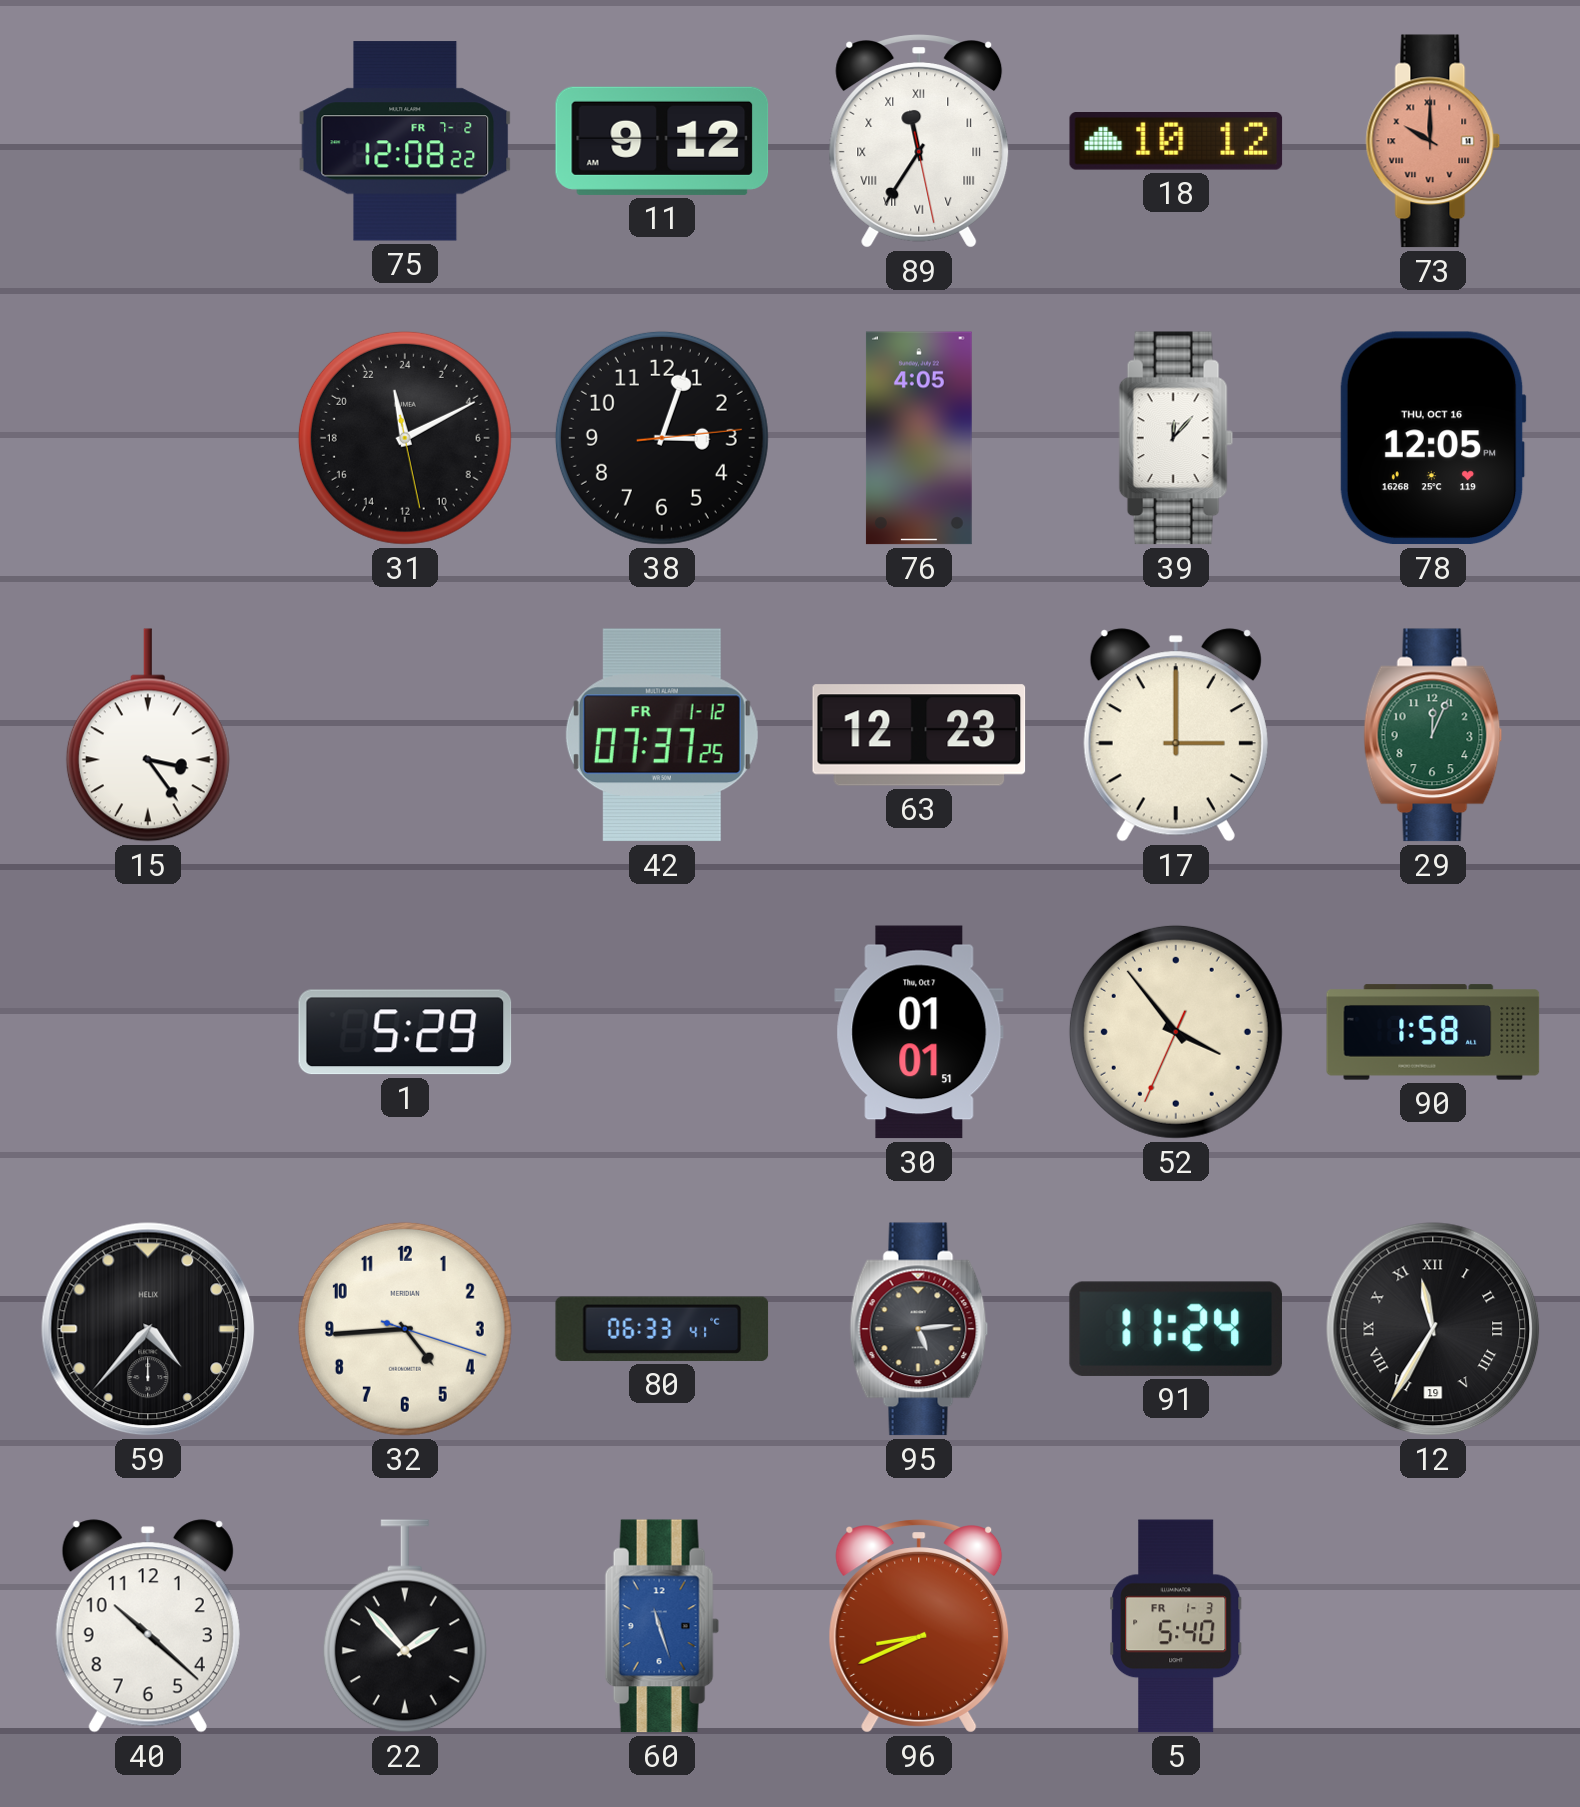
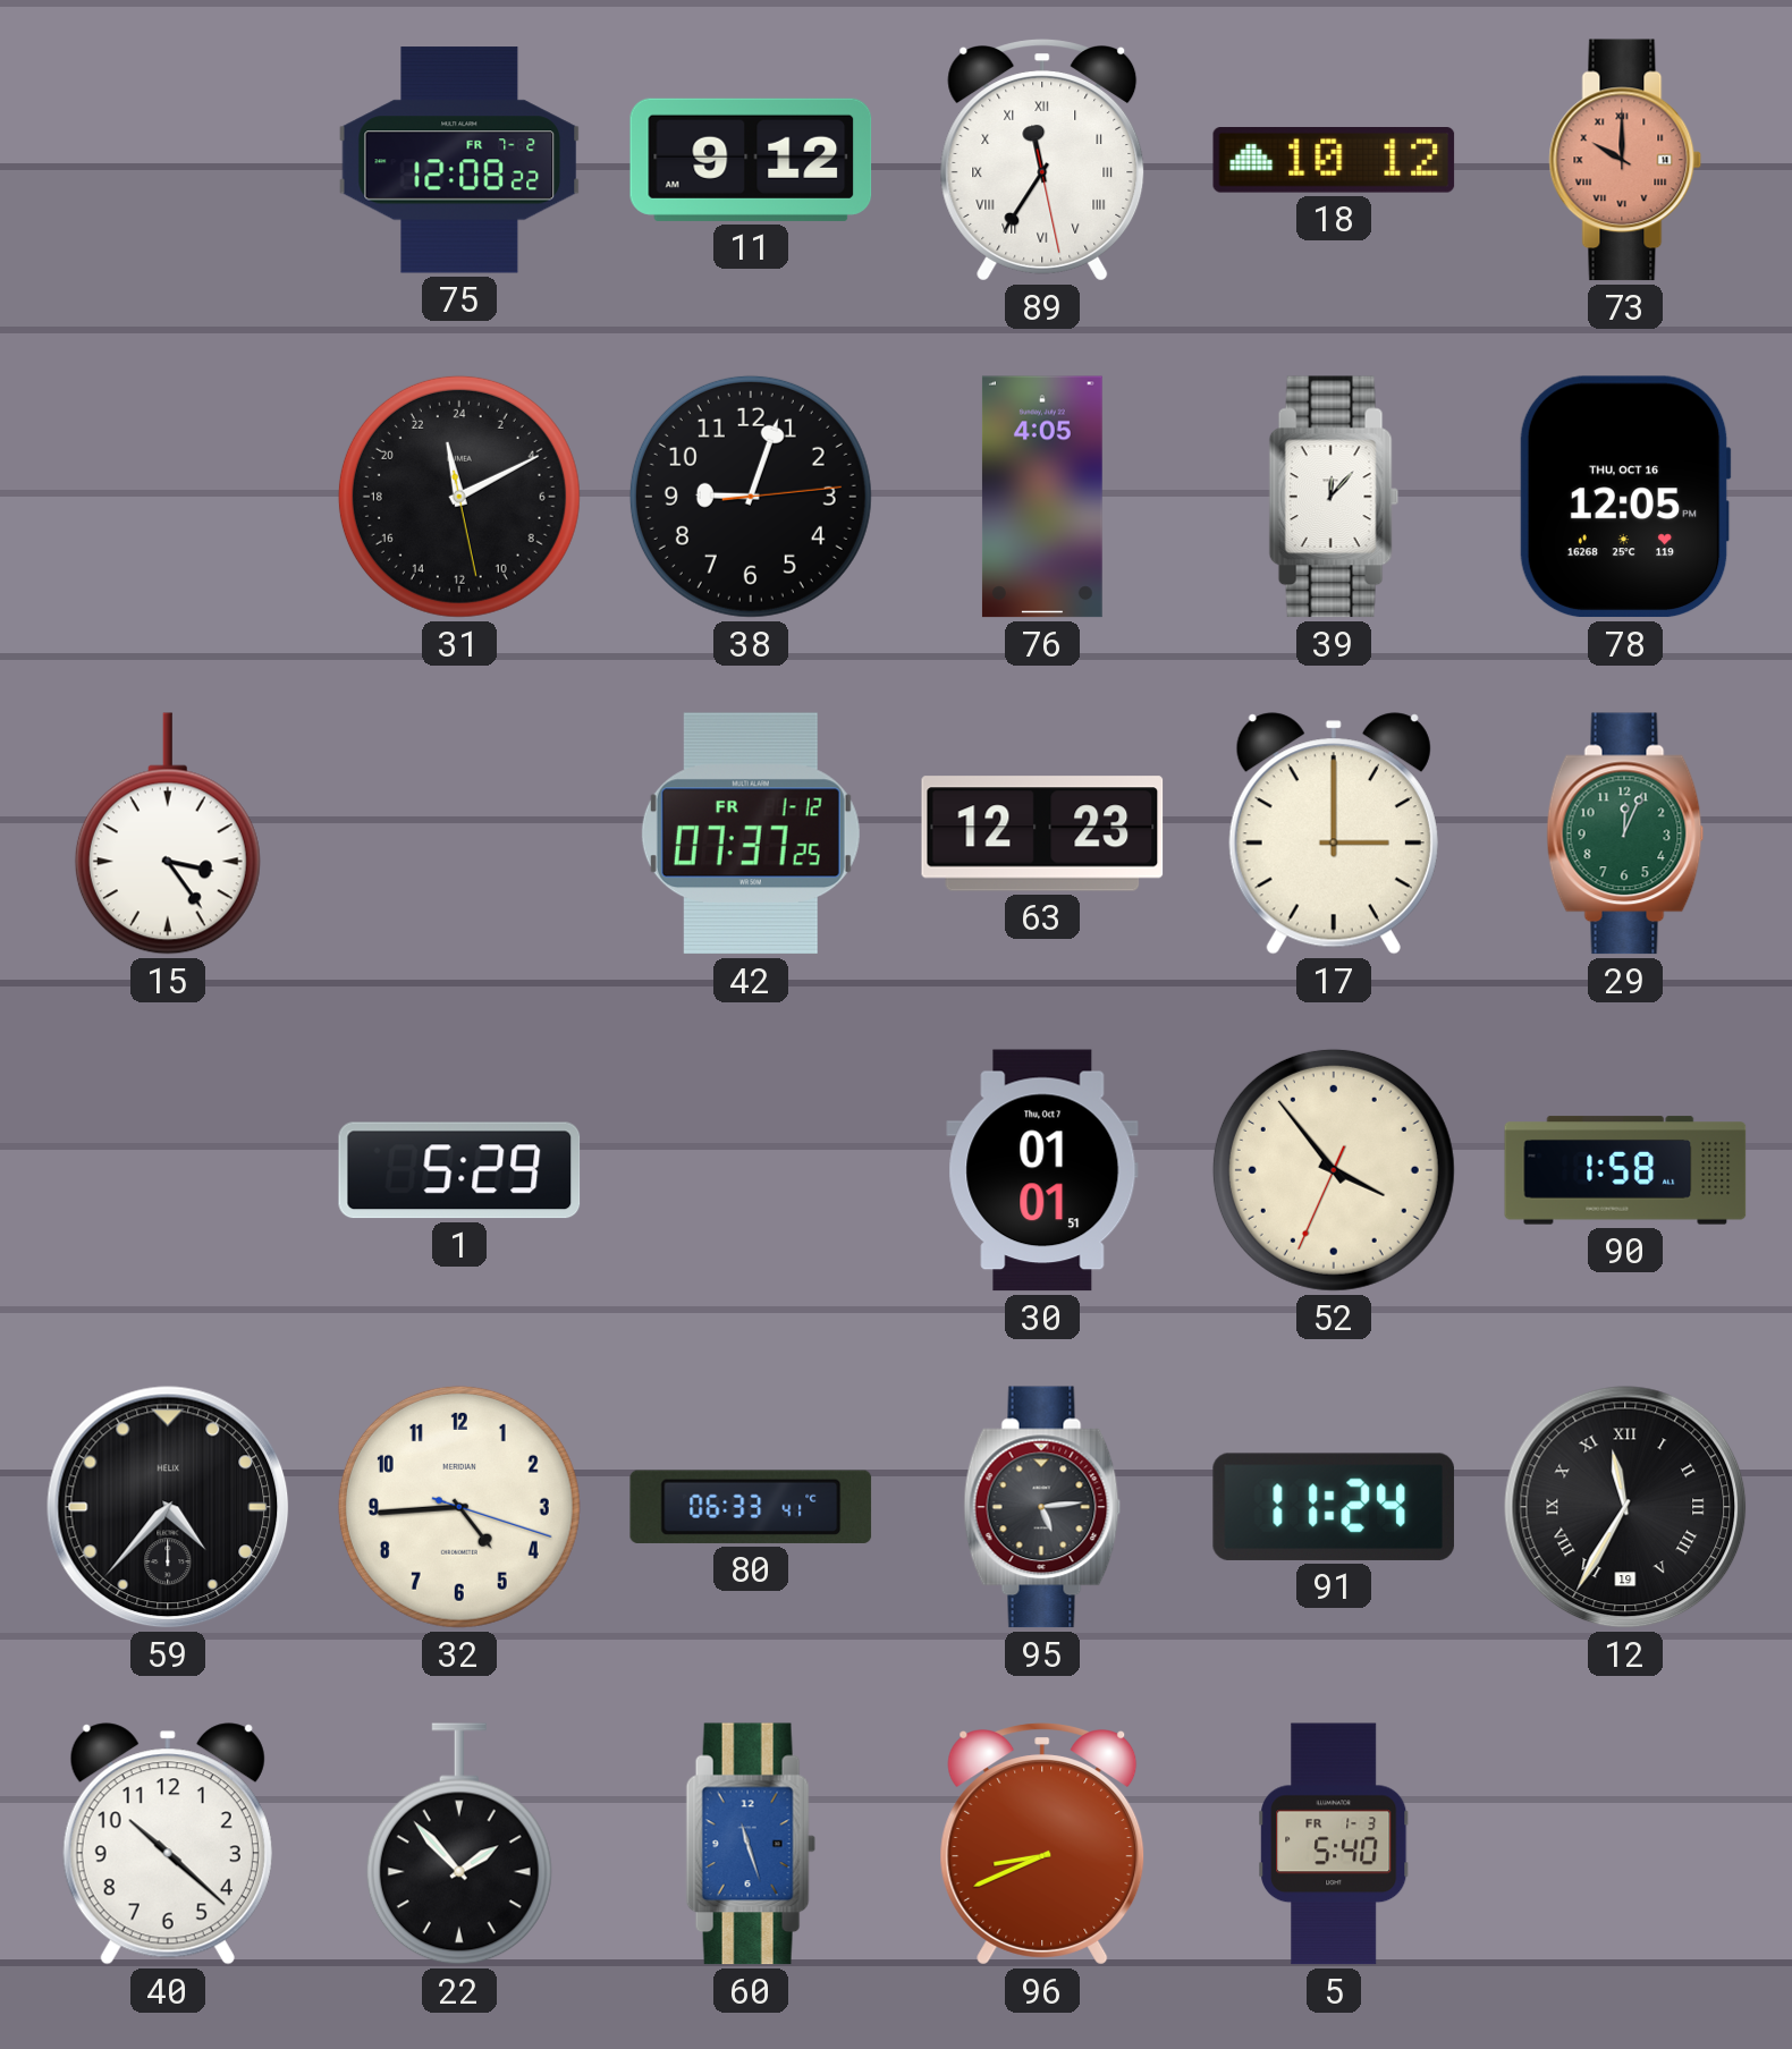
38: 3:03 -> 9:03
